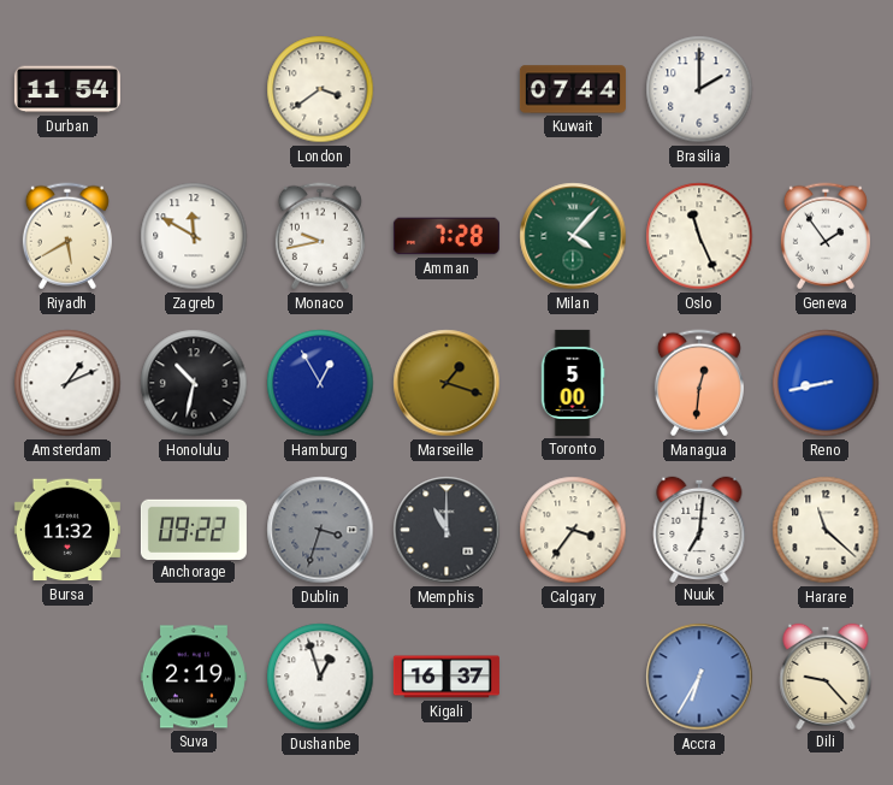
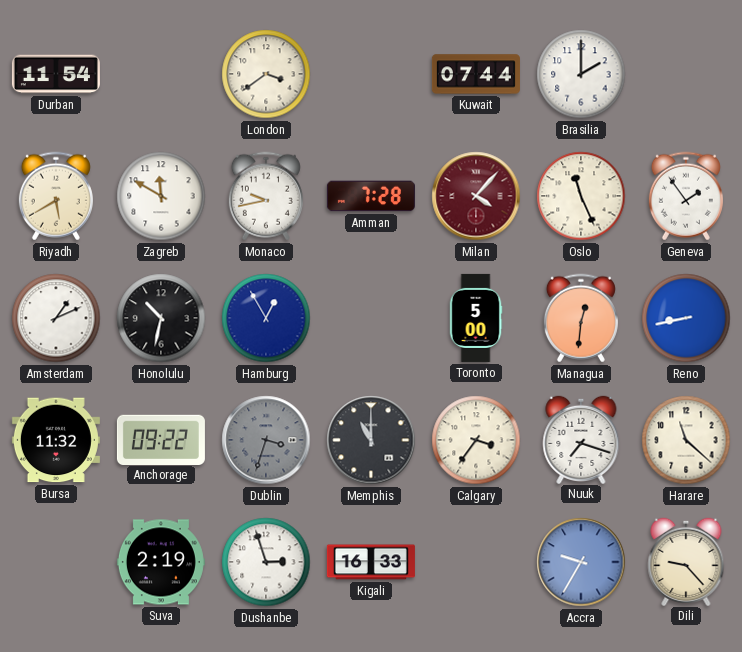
Milan dial: green -> burgundy
Marseille: 1:18 -> none
Nuuk: 7:01 -> 7:18
Dushanbe: 12:57 -> 2:57
Kigali: 16:37 -> 16:33
Accra: 6:35 -> 9:35
